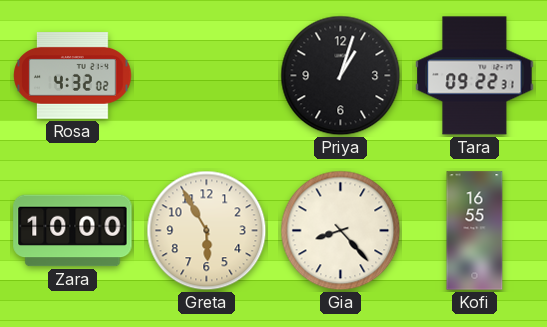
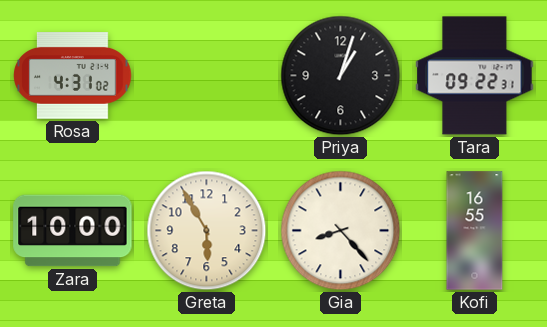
Rosa: 4:32 -> 4:31
